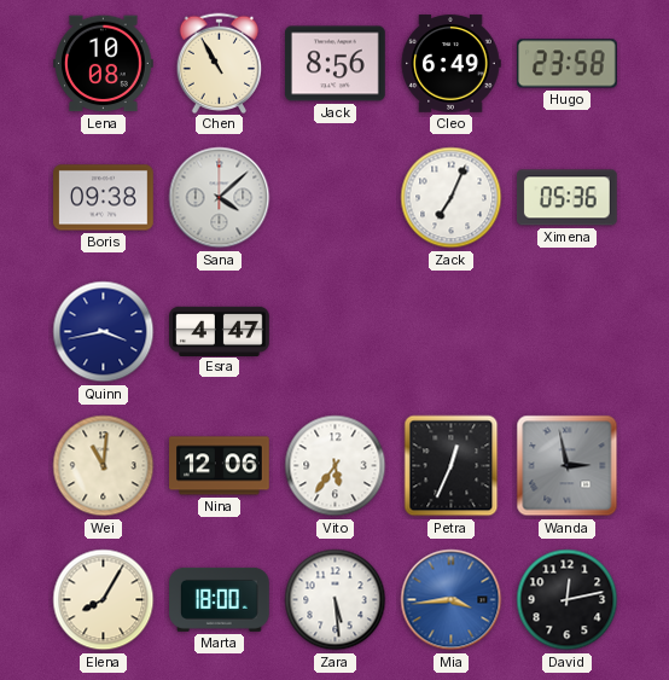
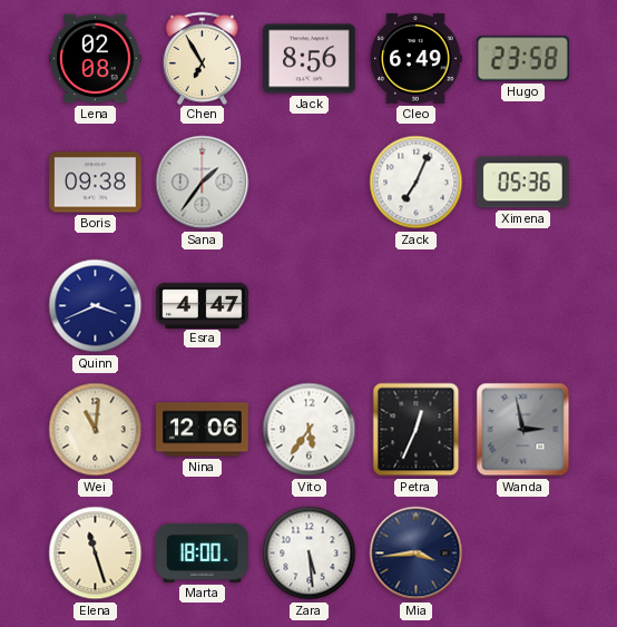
Lena: 10:08 -> 02:08
Chen: 10:55 -> 6:55
Sana: 4:08 -> 1:36
Quinn: 3:43 -> 3:41
Elena: 8:05 -> 11:27
Mia dial: blue -> navy
David: 12:13 -> none
